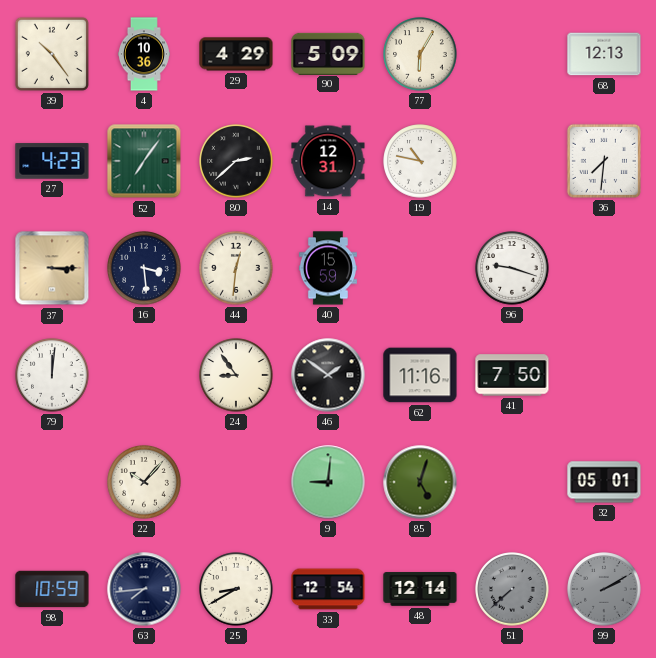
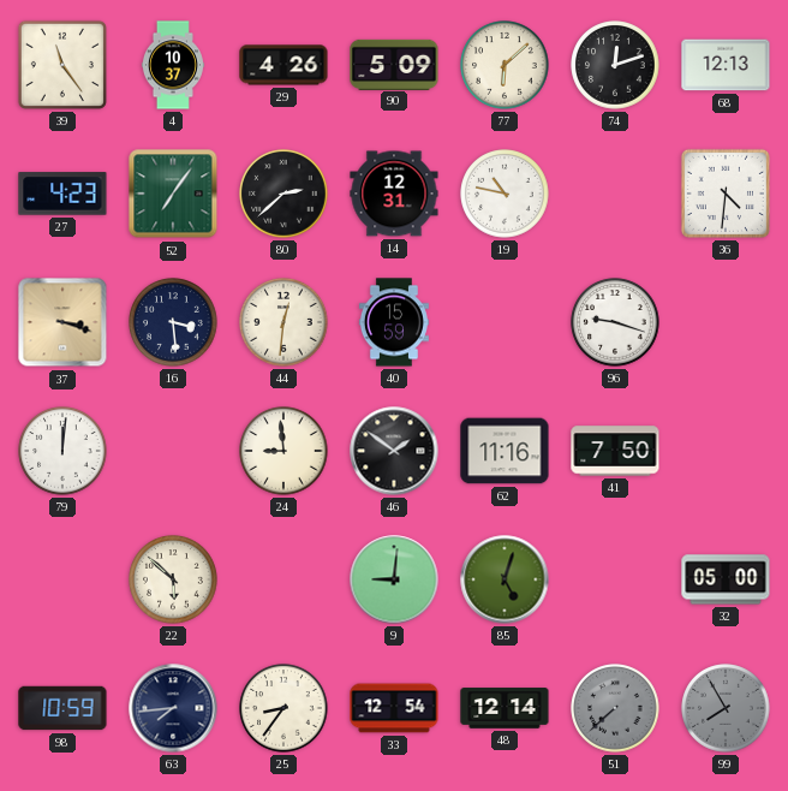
39: 10:24 -> 11:24
4: 10:36 -> 10:37
29: 4:29 -> 4:26
77: 6:05 -> 6:08
74: none -> 12:12
36: 7:31 -> 4:31
37: 3:15 -> 3:18
24: 8:54 -> 8:59
22: 10:07 -> 5:52
32: 05:01 -> 05:00
25: 8:40 -> 8:36
99: 2:10 -> 7:55
